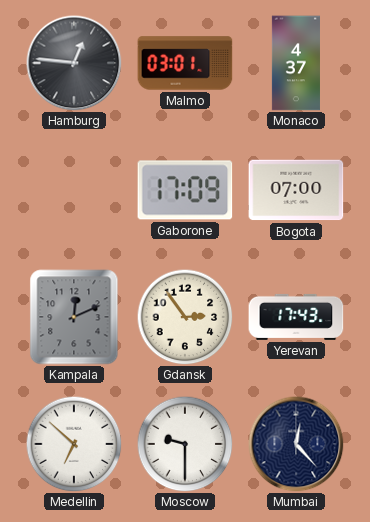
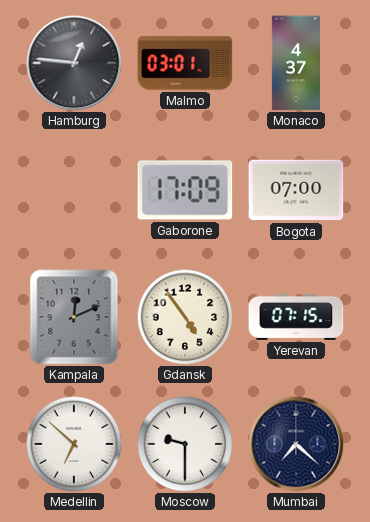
Gdansk: 2:54 -> 4:54
Yerevan: 17:43 -> 07:15
Mumbai: 12:23 -> 7:22
